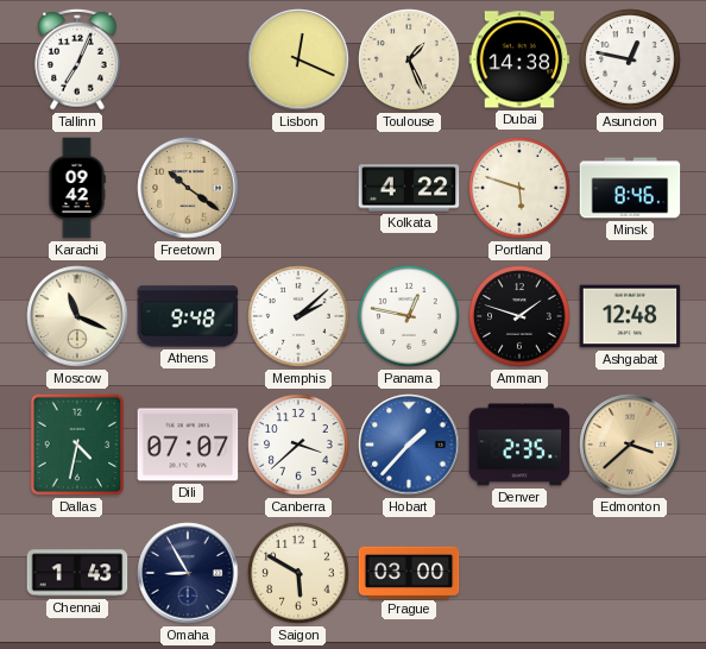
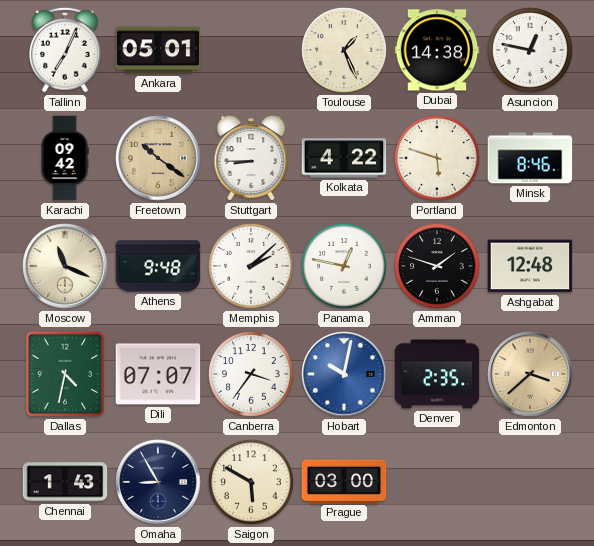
Ankara: none -> 05:01
Lisbon: 12:19 -> none
Stuttgart: none -> 8:45
Canberra: 3:38 -> 3:36
Hobart: 1:37 -> 10:02
